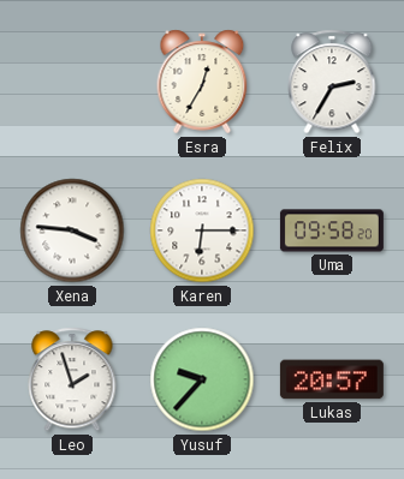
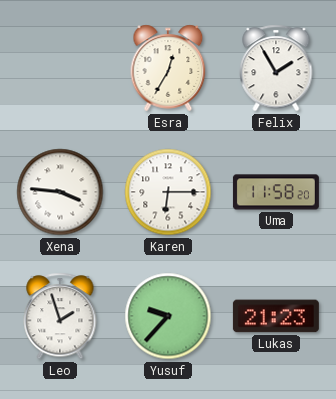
Felix: 2:35 -> 1:55
Uma: 09:58 -> 11:58
Lukas: 20:57 -> 21:23
